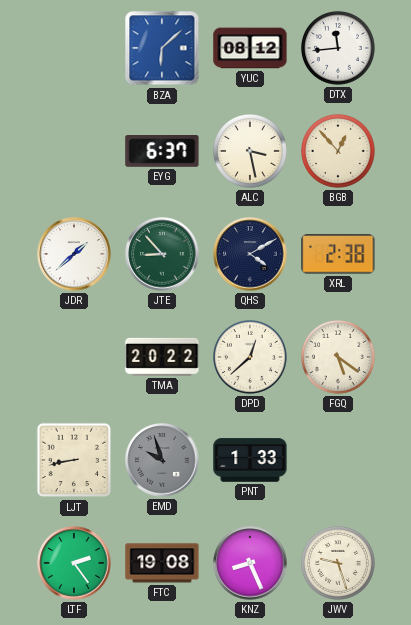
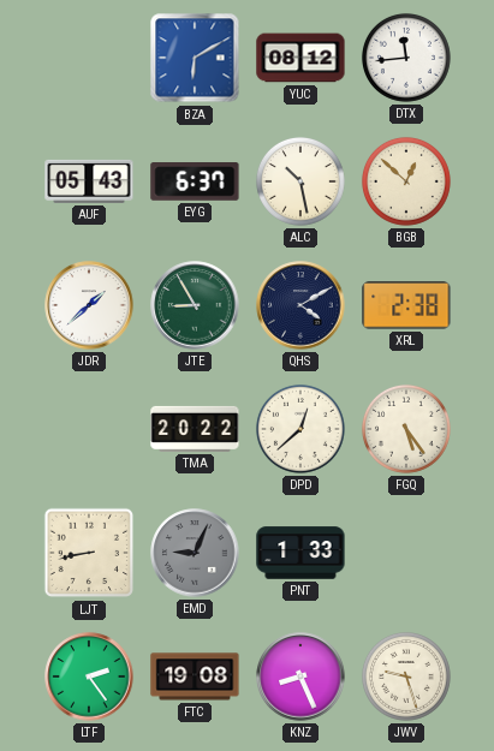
BZA: 6:08 -> 6:10
AUF: none -> 05:43
ALC: 3:28 -> 10:28
BGB: 12:53 -> 12:52
JTE: 8:53 -> 8:55
FGQ: 5:21 -> 5:24
EMD: 9:57 -> 9:04
